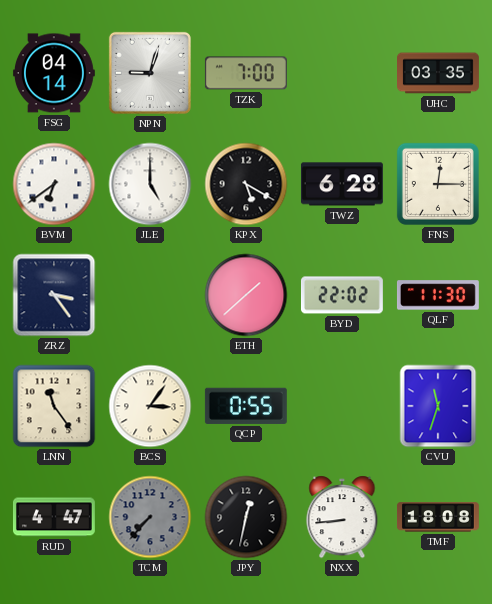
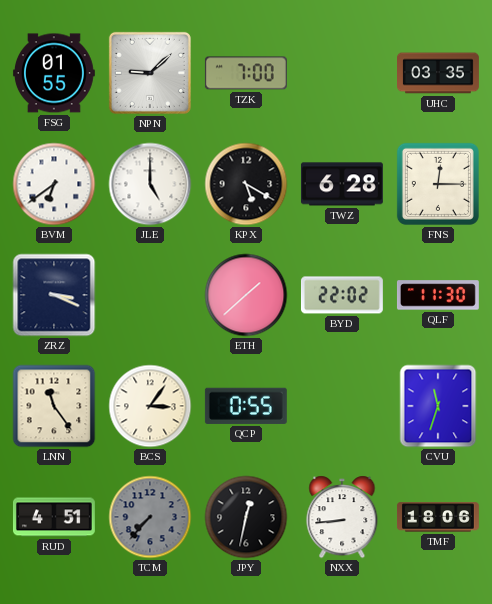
FSG: 04:14 -> 01:55
NPN: 9:03 -> 9:08
ZRZ: 3:24 -> 3:19
RUD: 4:47 -> 4:51
TMF: 18:08 -> 18:06
